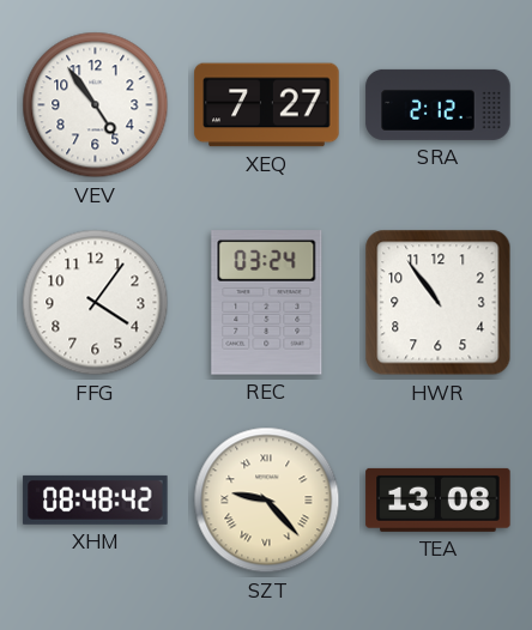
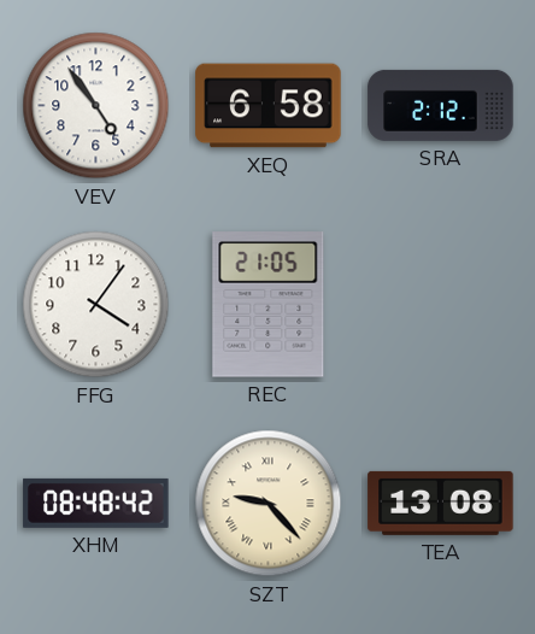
XEQ: 7:27 -> 6:58
REC: 03:24 -> 21:05
HWR: 10:54 -> none
